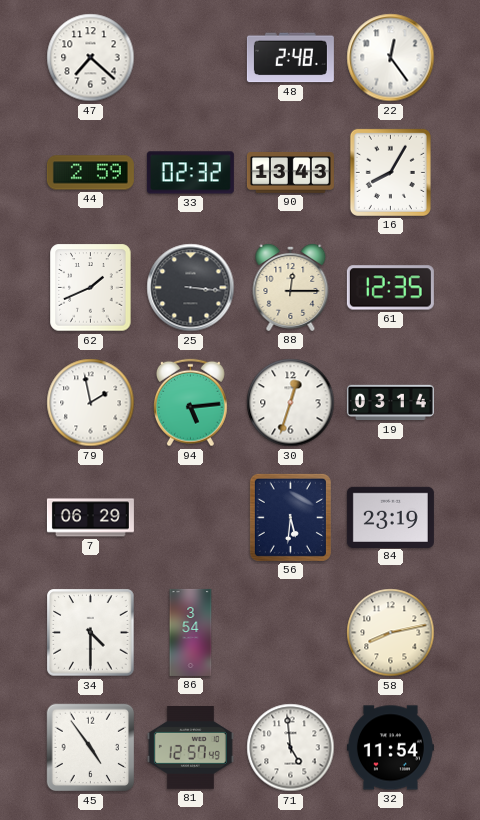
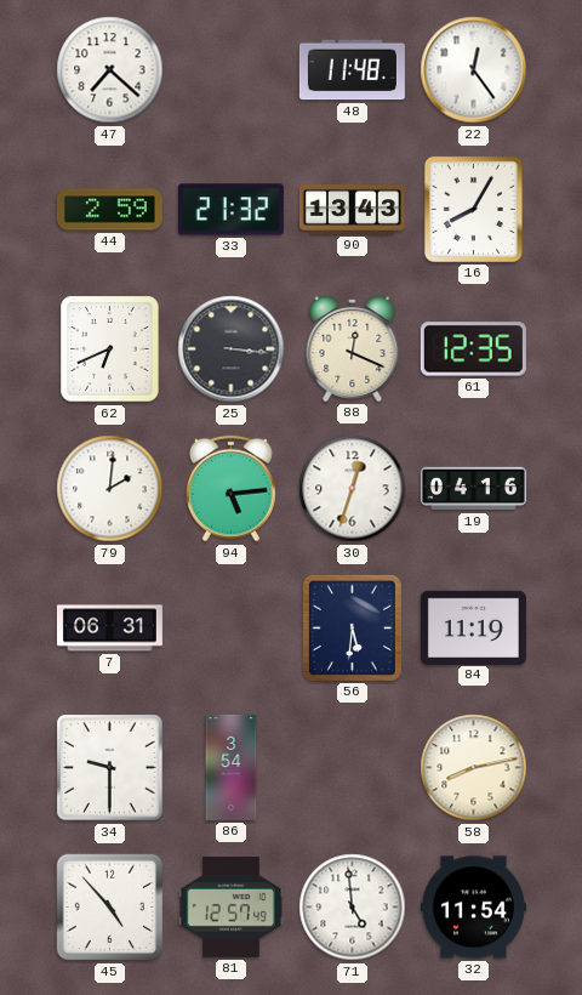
48: 2:48 -> 11:48
33: 02:32 -> 21:32
62: 1:41 -> 6:41
88: 12:15 -> 12:19
79: 1:58 -> 2:01
19: 03:14 -> 04:16
7: 06:29 -> 06:31
84: 23:19 -> 11:19
34: 4:30 -> 9:30
45: 4:54 -> 4:53
